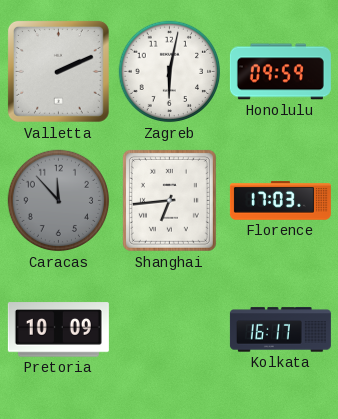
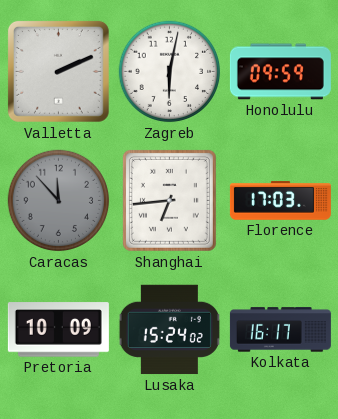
Lusaka: none -> 15:24
